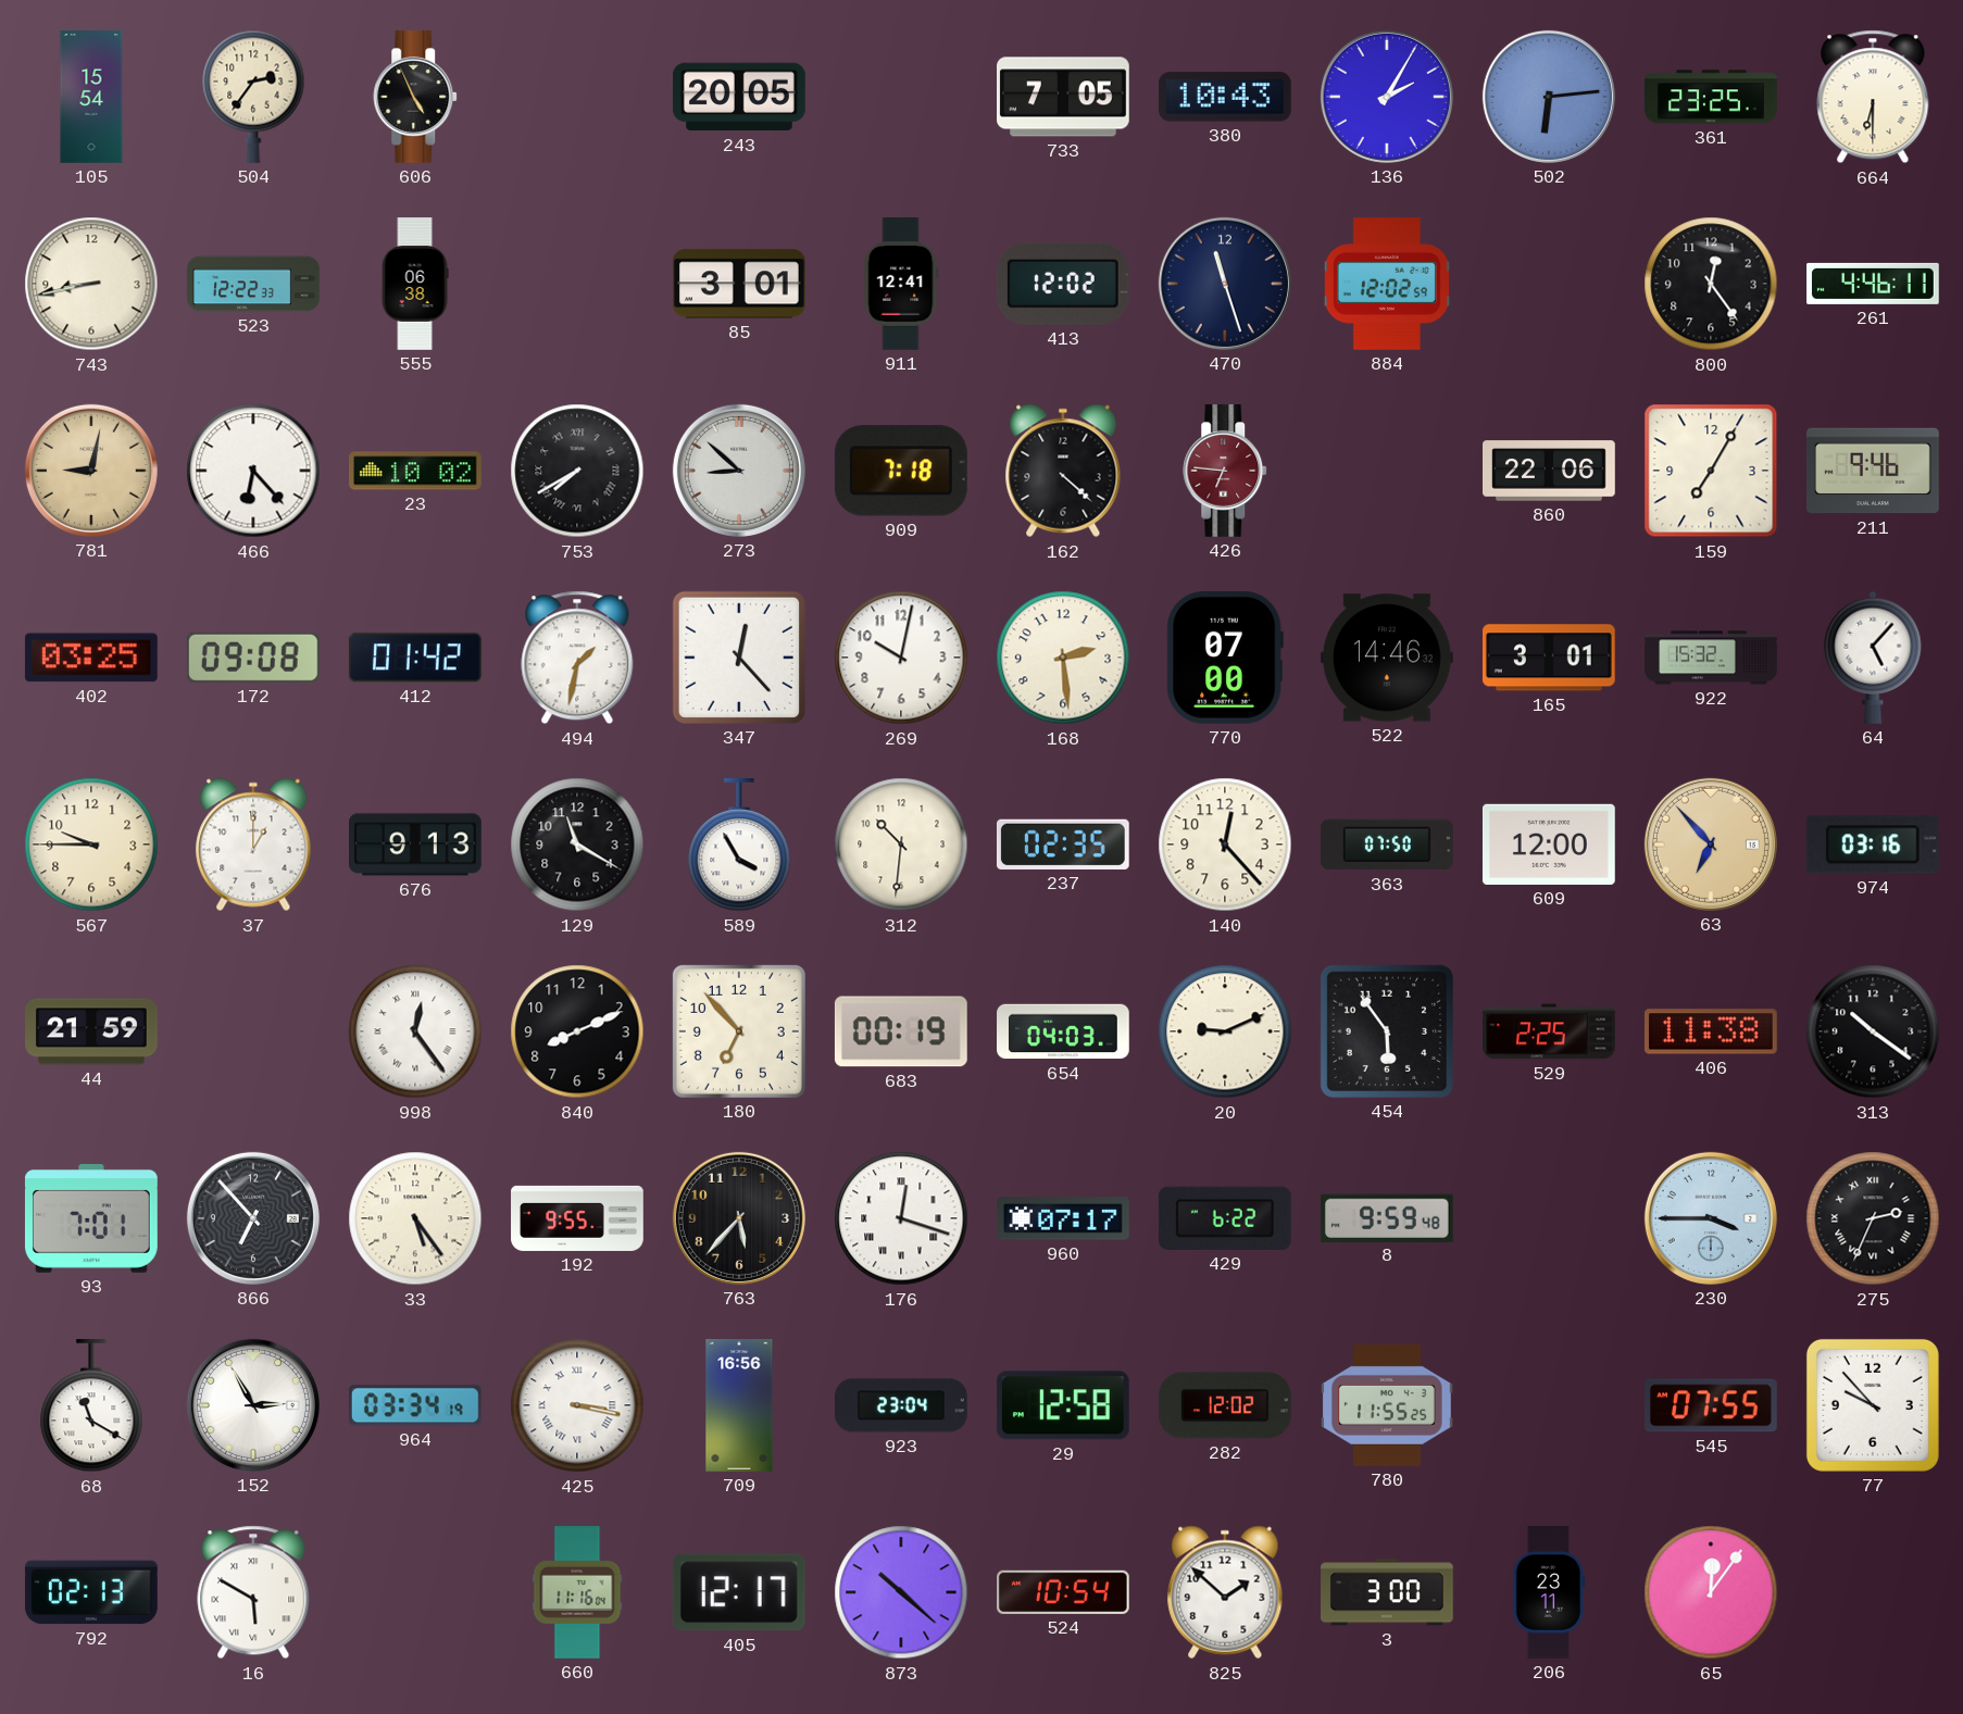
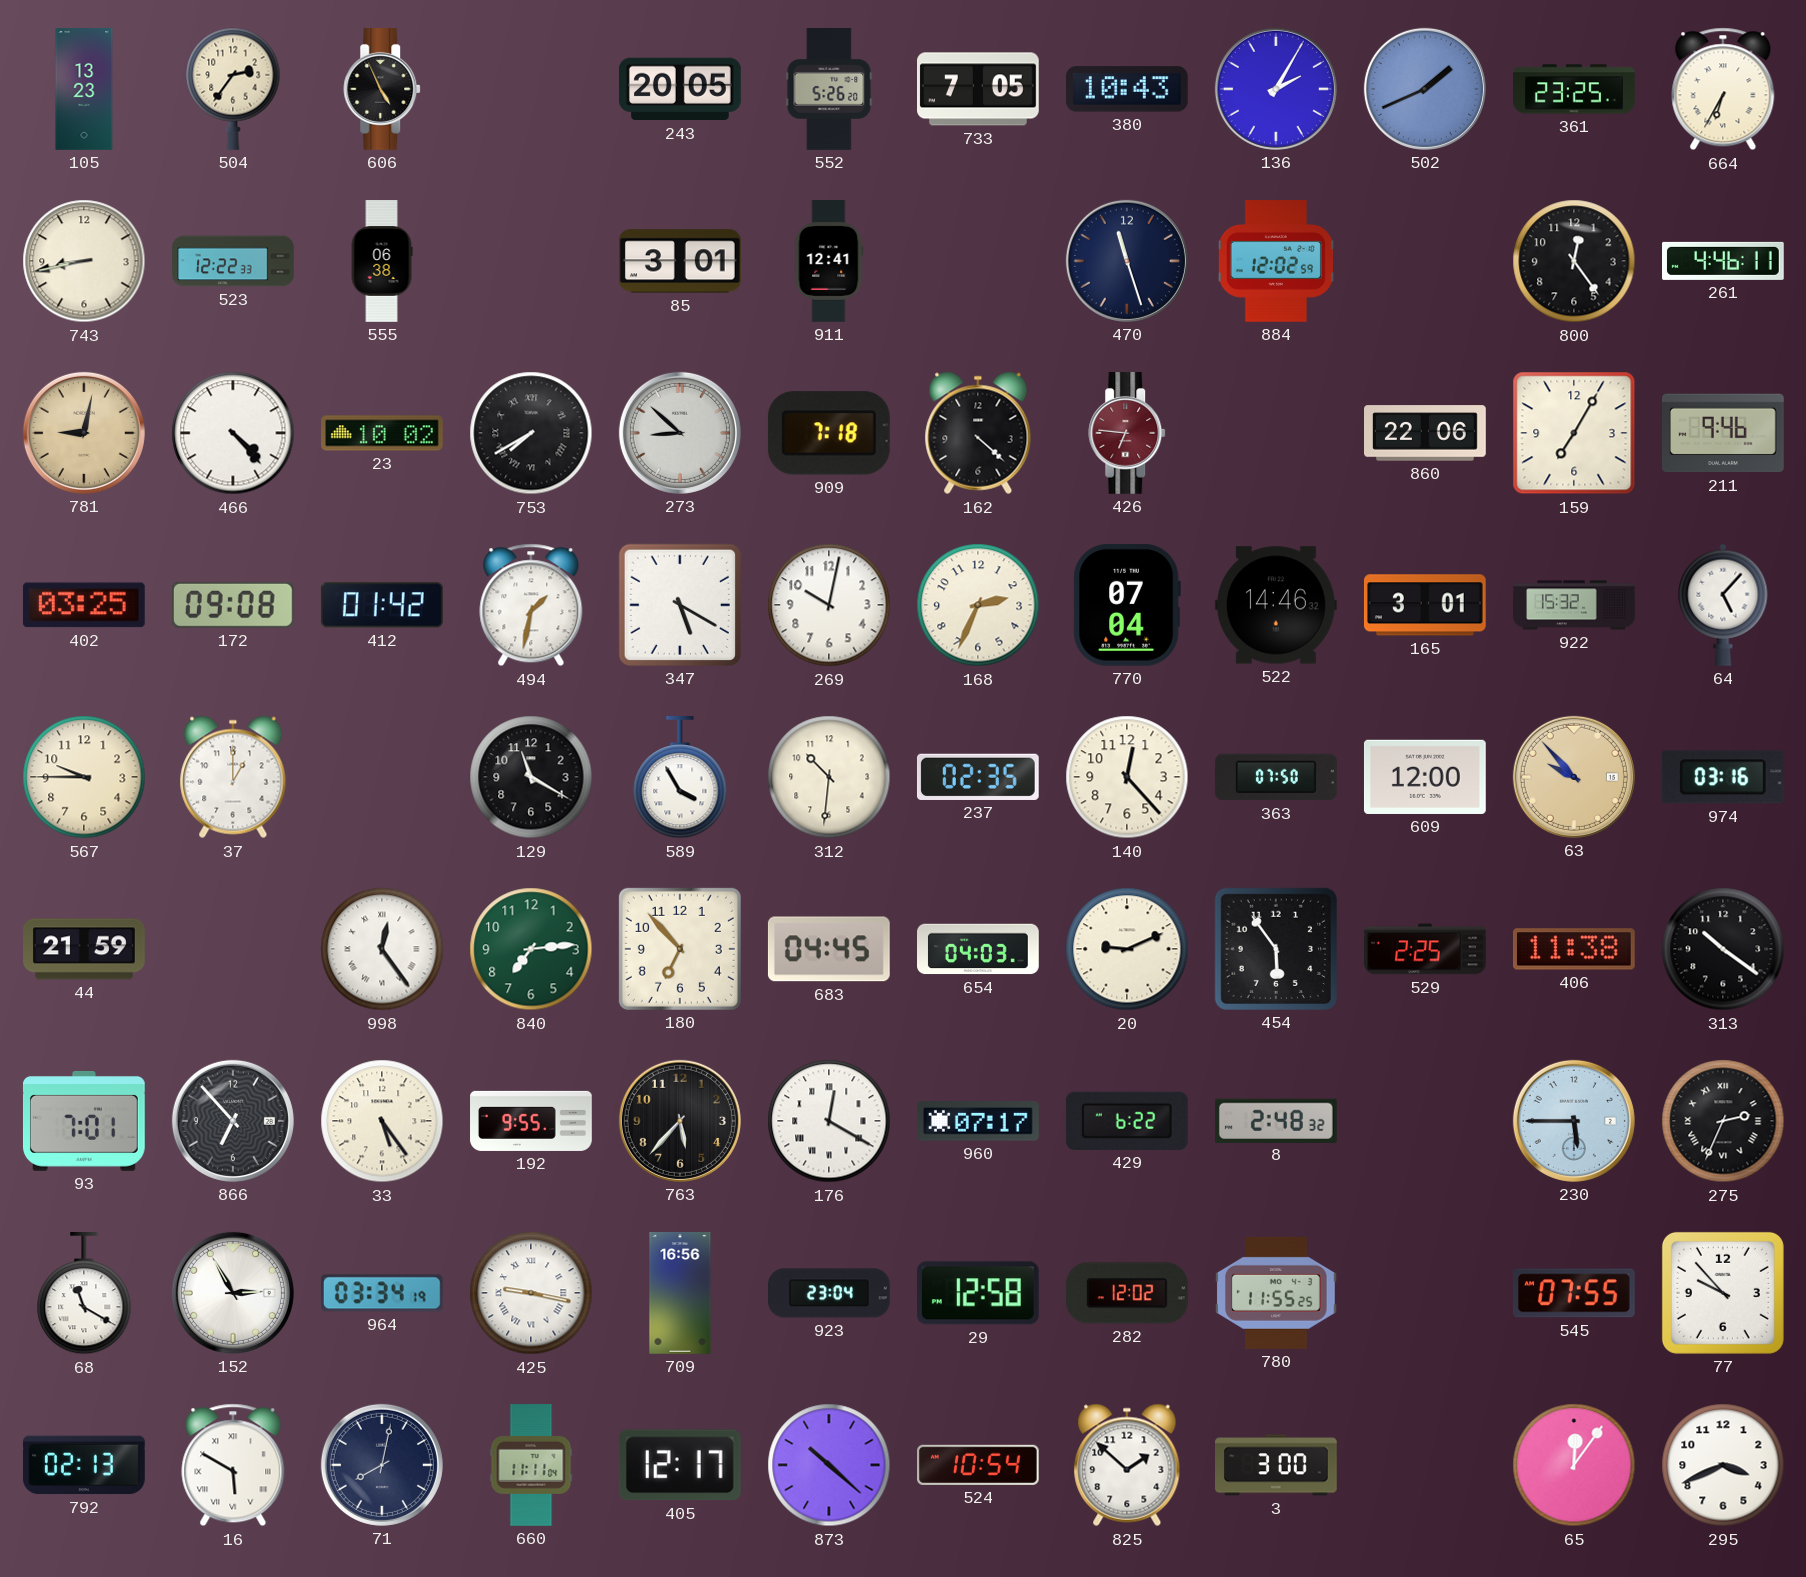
105: 15:54 -> 13:23
552: none -> 5:26
502: 6:14 -> 1:41
664: 6:30 -> 6:35
413: 12:02 -> none
466: 6:23 -> 4:23
347: 12:23 -> 5:20
168: 2:29 -> 2:34
770: 07:00 -> 07:04
676: 9:13 -> none
63: 6:53 -> 9:53
840: 8:11 -> 7:14
840 dial: black -> green
683: 00:19 -> 04:45
176: 12:18 -> 12:20
8: 9:59 -> 2:48
230: 3:45 -> 5:45
425: 3:17 -> 9:17
71: none -> 8:02
660: 11:16 -> 11:11
206: 23:11 -> none
295: none -> 3:41
